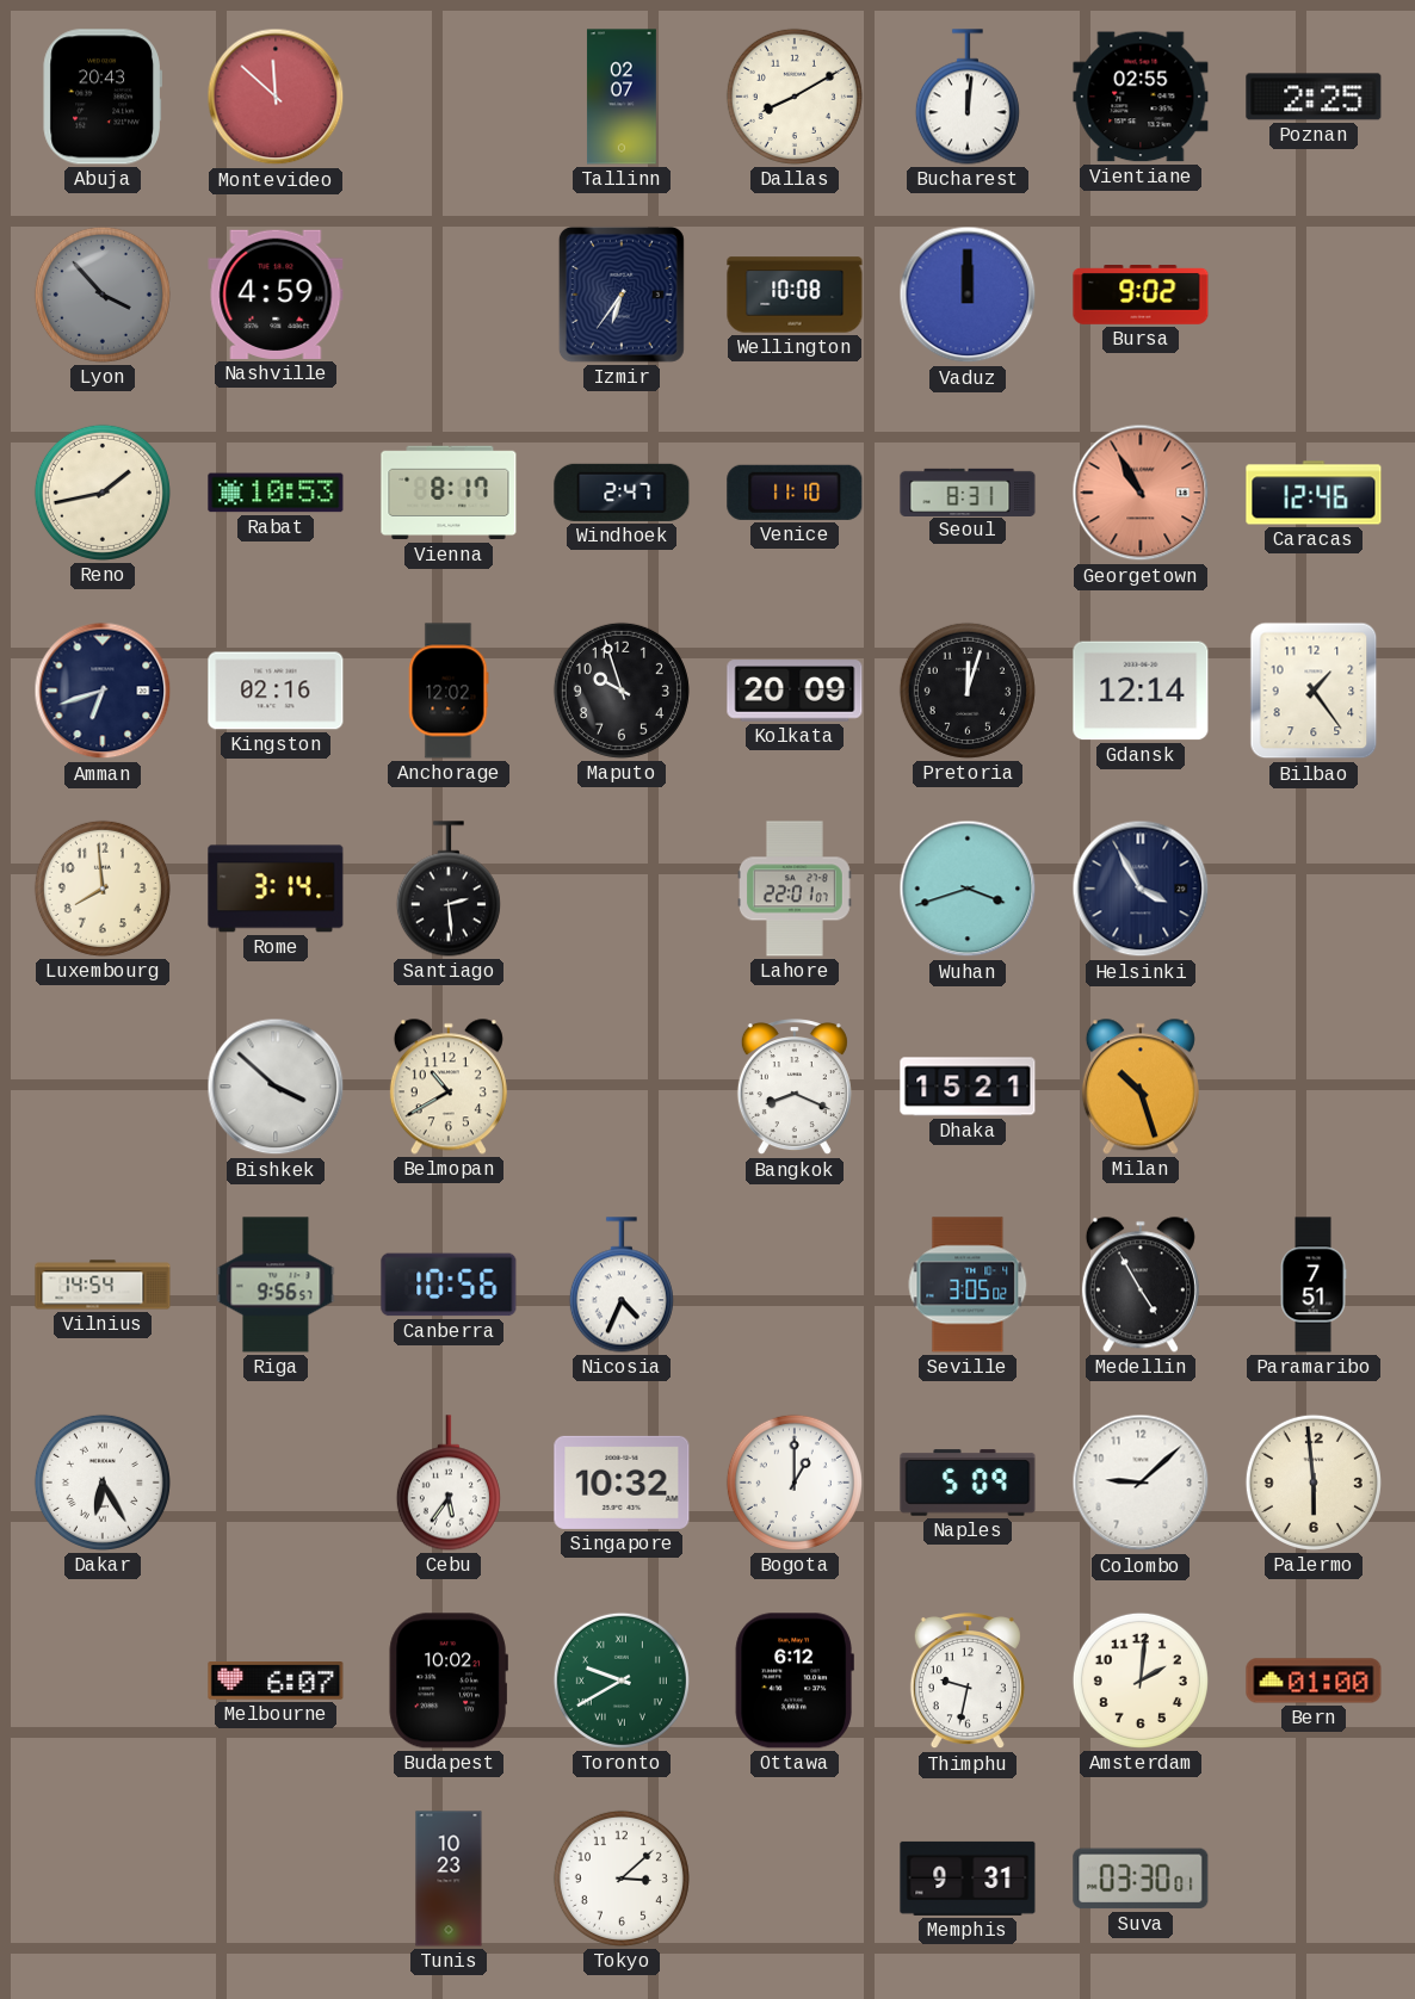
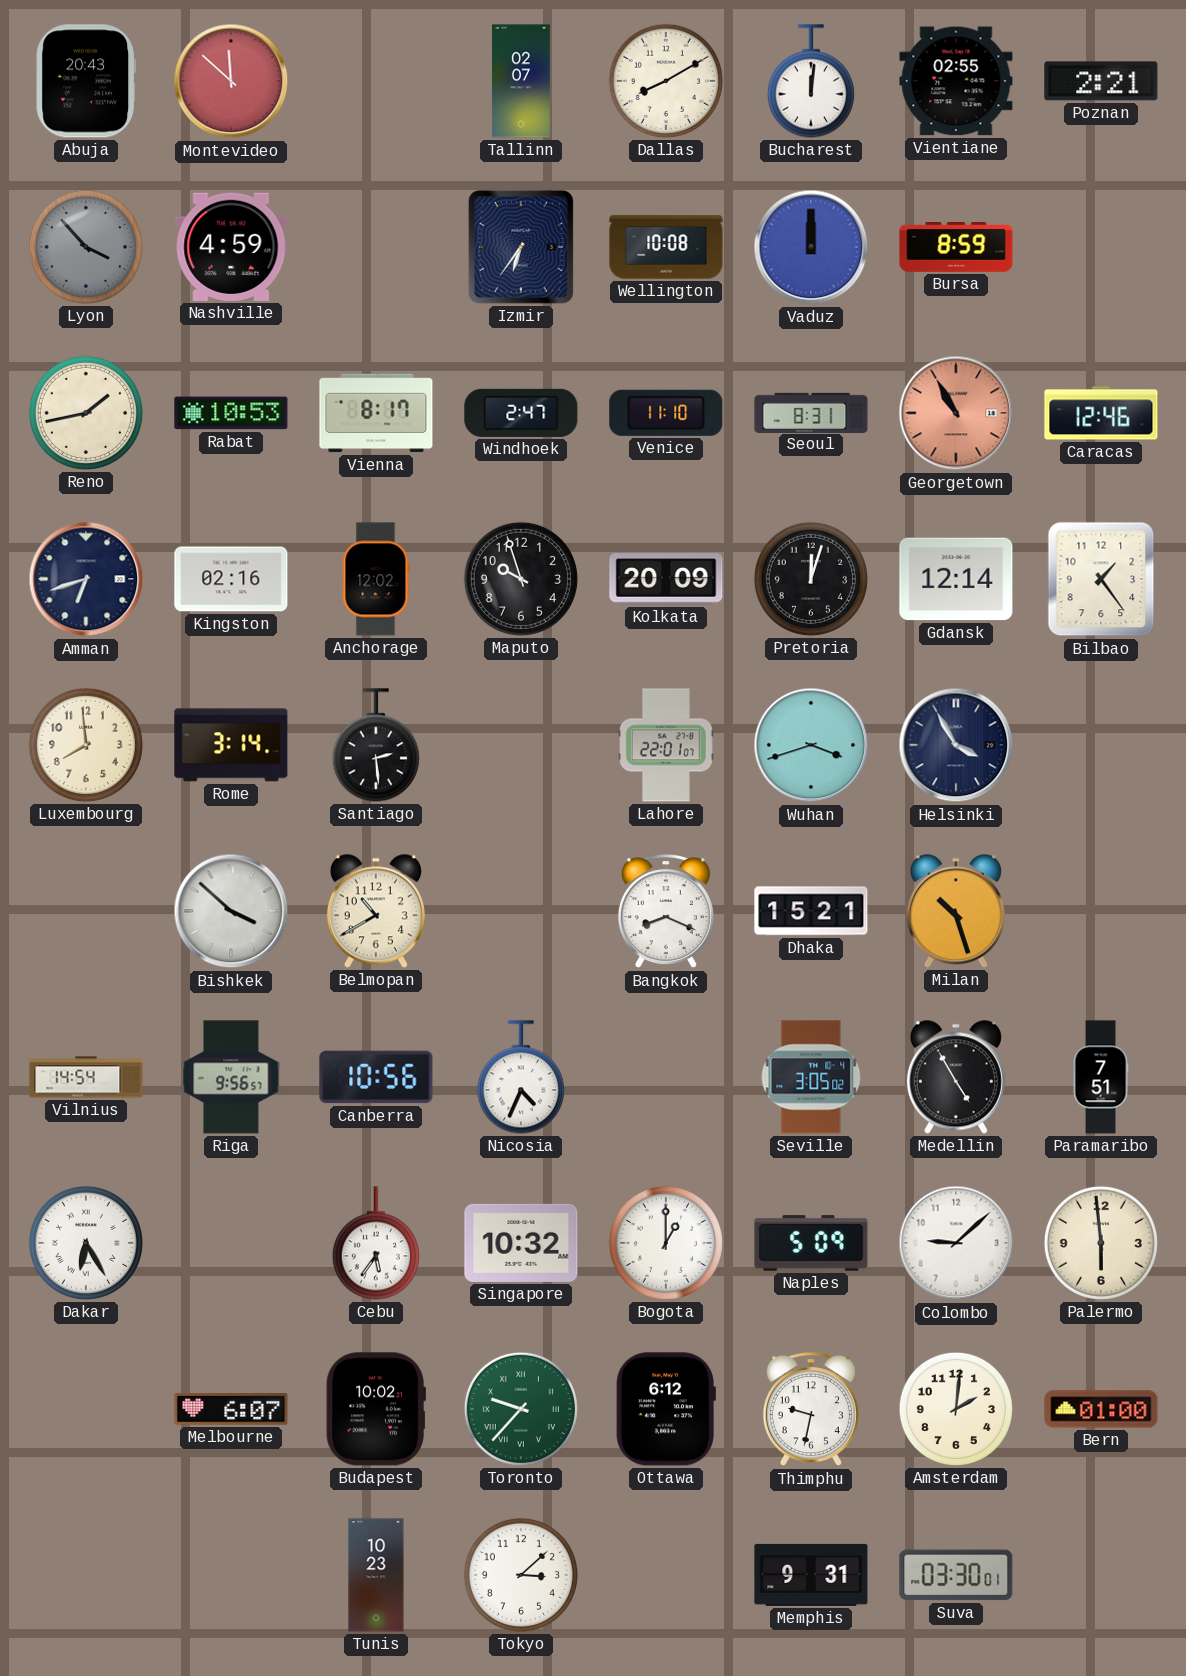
Poznan: 2:25 -> 2:21
Bursa: 9:02 -> 8:59
Toronto: 9:40 -> 9:37
